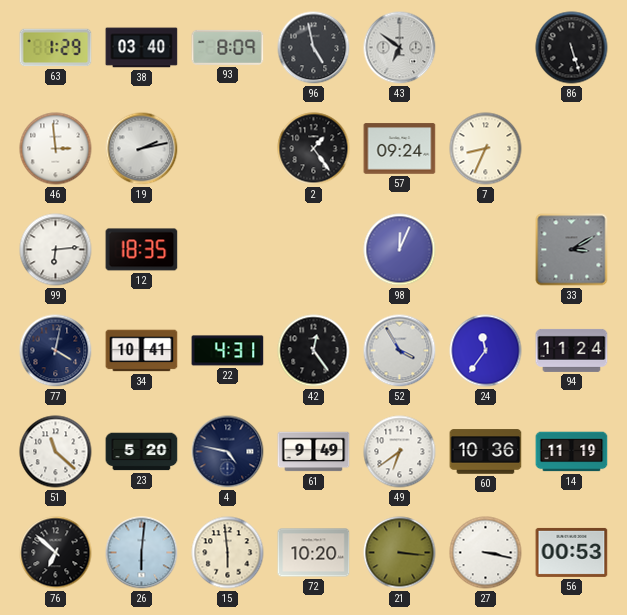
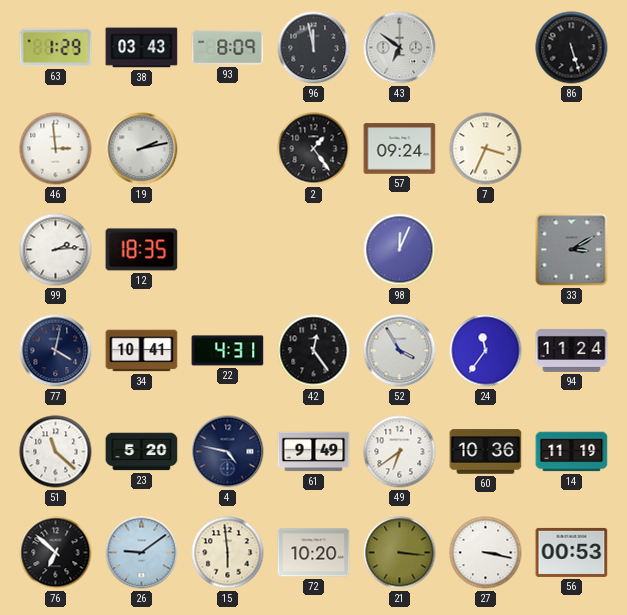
38: 03:40 -> 03:43
96: 4:58 -> 11:58
7: 8:34 -> 3:34
99: 6:14 -> 2:14
26: 6:01 -> 9:09
